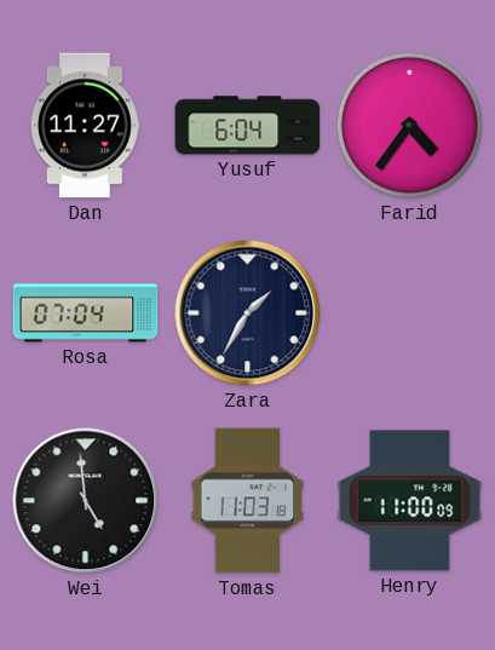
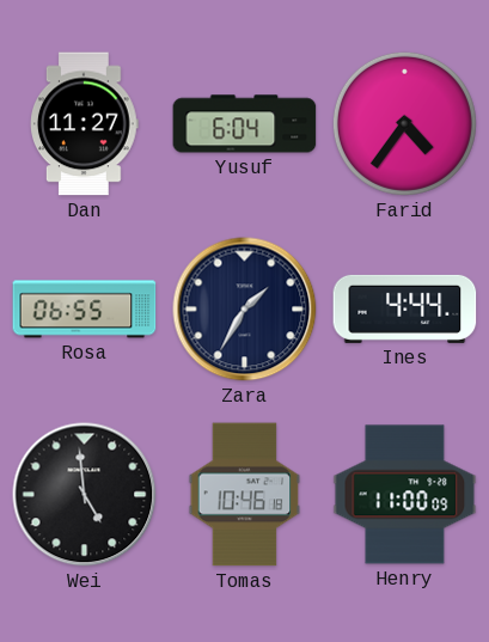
Rosa: 07:04 -> 06:55
Ines: none -> 4:44
Tomas: 11:03 -> 10:46
